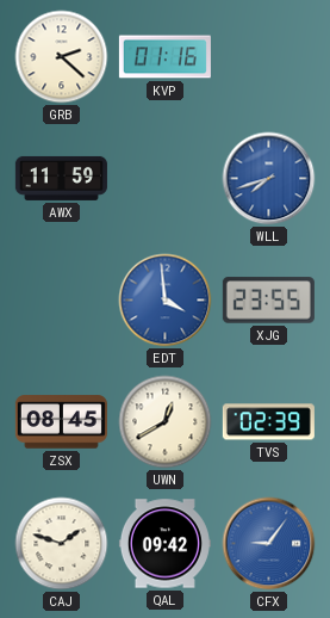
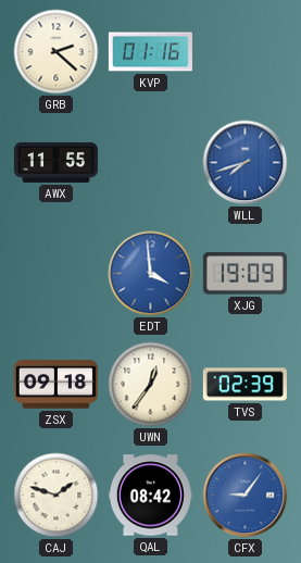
AWX: 11:59 -> 11:55
XJG: 23:55 -> 19:09
ZSX: 08:45 -> 09:18
UWN: 12:40 -> 12:36
QAL: 09:42 -> 08:42
